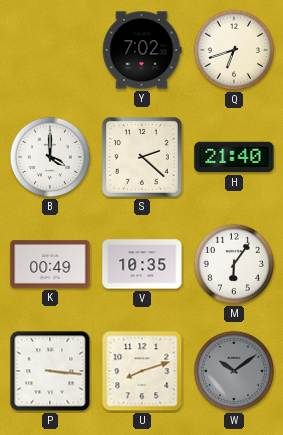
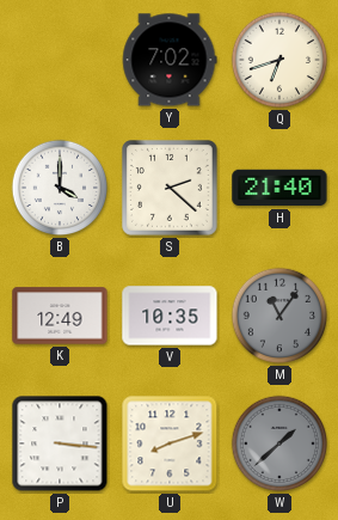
K: 00:49 -> 12:49
M: 6:06 -> 11:06
M dial: white -> grey
W: 10:09 -> 1:38
